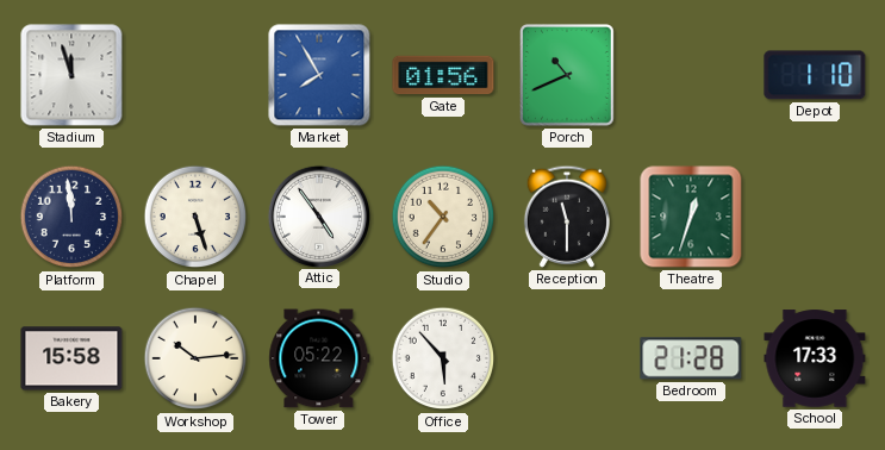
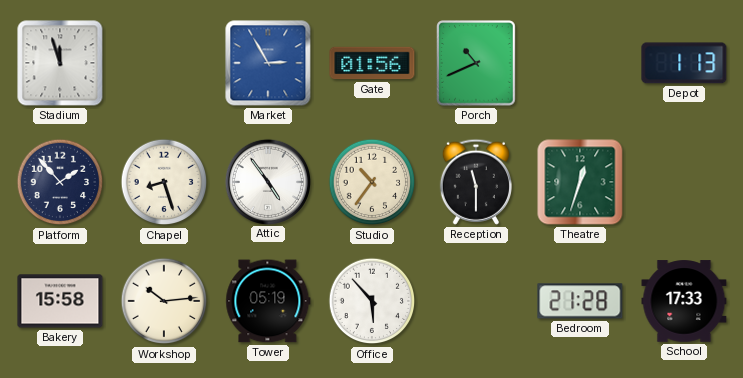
Market: 7:55 -> 2:55
Depot: 1:10 -> 1:13
Platform: 11:59 -> 1:53
Chapel: 5:27 -> 8:27
Tower: 05:22 -> 05:19
